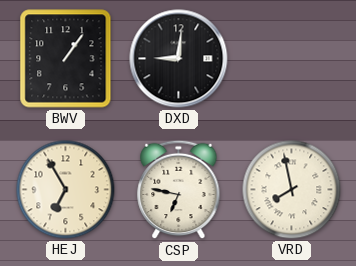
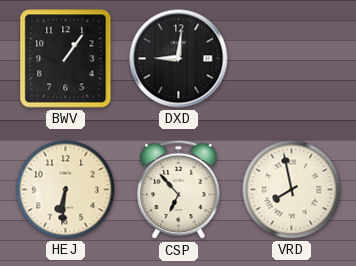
HEJ: 6:55 -> 6:31
CSP: 6:47 -> 6:53
